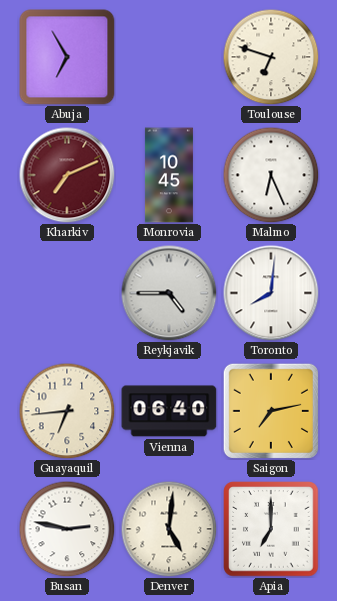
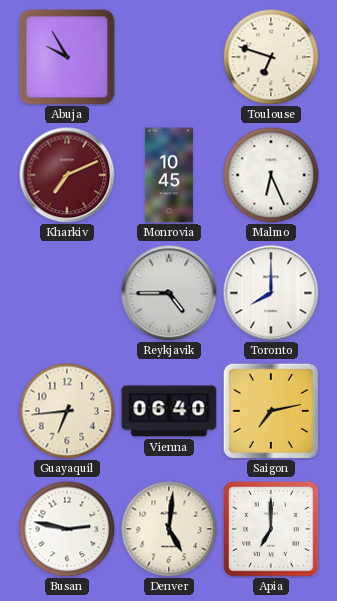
Abuja: 6:55 -> 9:55
Toronto: 8:01 -> 8:00
